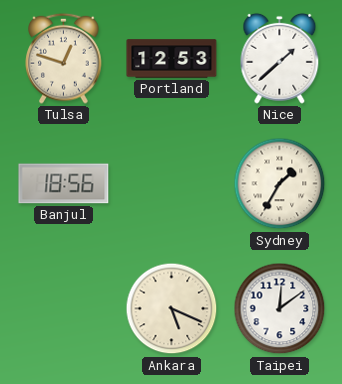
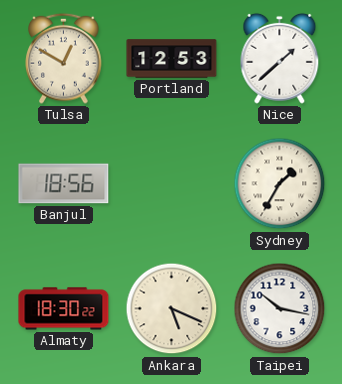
Tulsa: 12:48 -> 12:50
Almaty: none -> 18:30
Taipei: 12:09 -> 10:17
